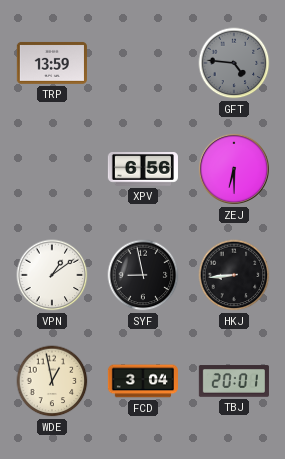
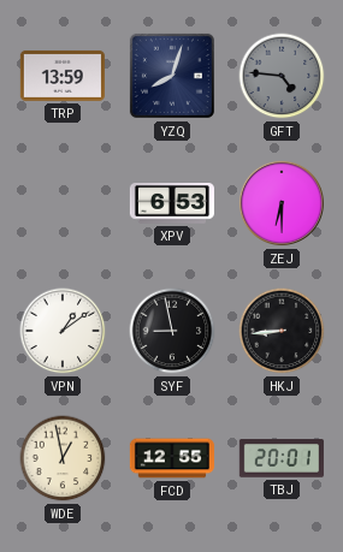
YZQ: none -> 8:03
XPV: 6:56 -> 6:53
FCD: 3:04 -> 12:55
